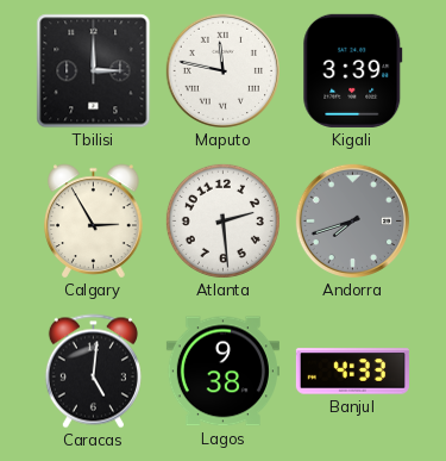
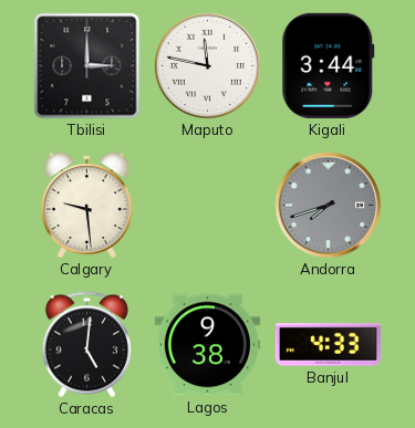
Kigali: 3:39 -> 3:44
Calgary: 2:55 -> 9:29
Atlanta: 2:29 -> none
